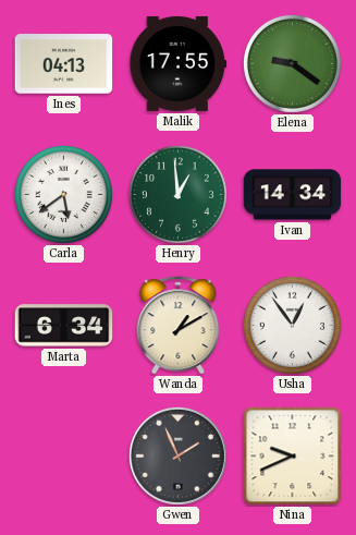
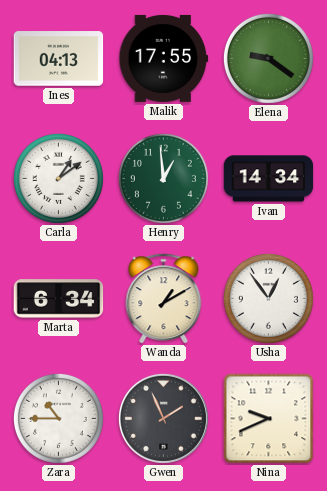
Carla: 5:39 -> 1:09
Zara: none -> 10:45
